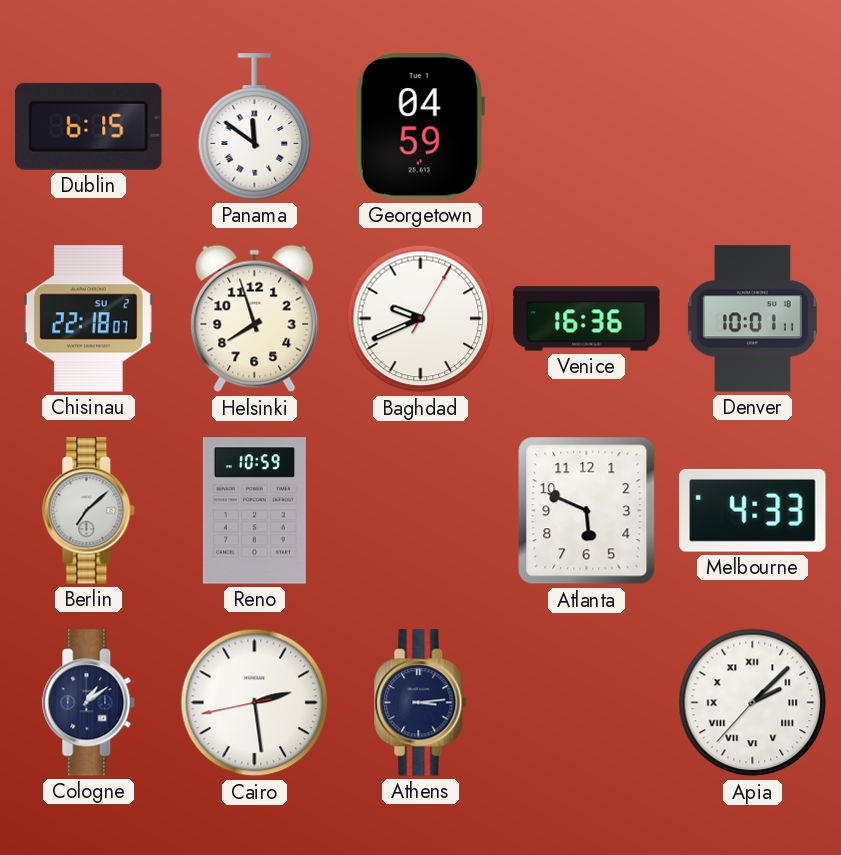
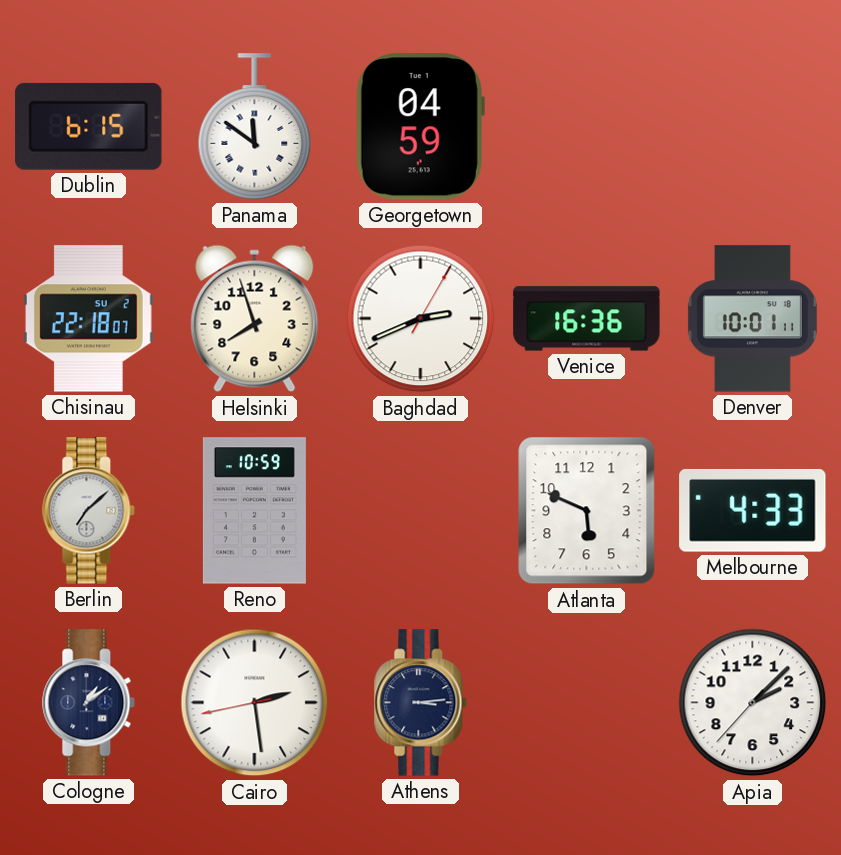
Baghdad: 9:41 -> 2:41
Apia numerals: Roman -> Arabic
